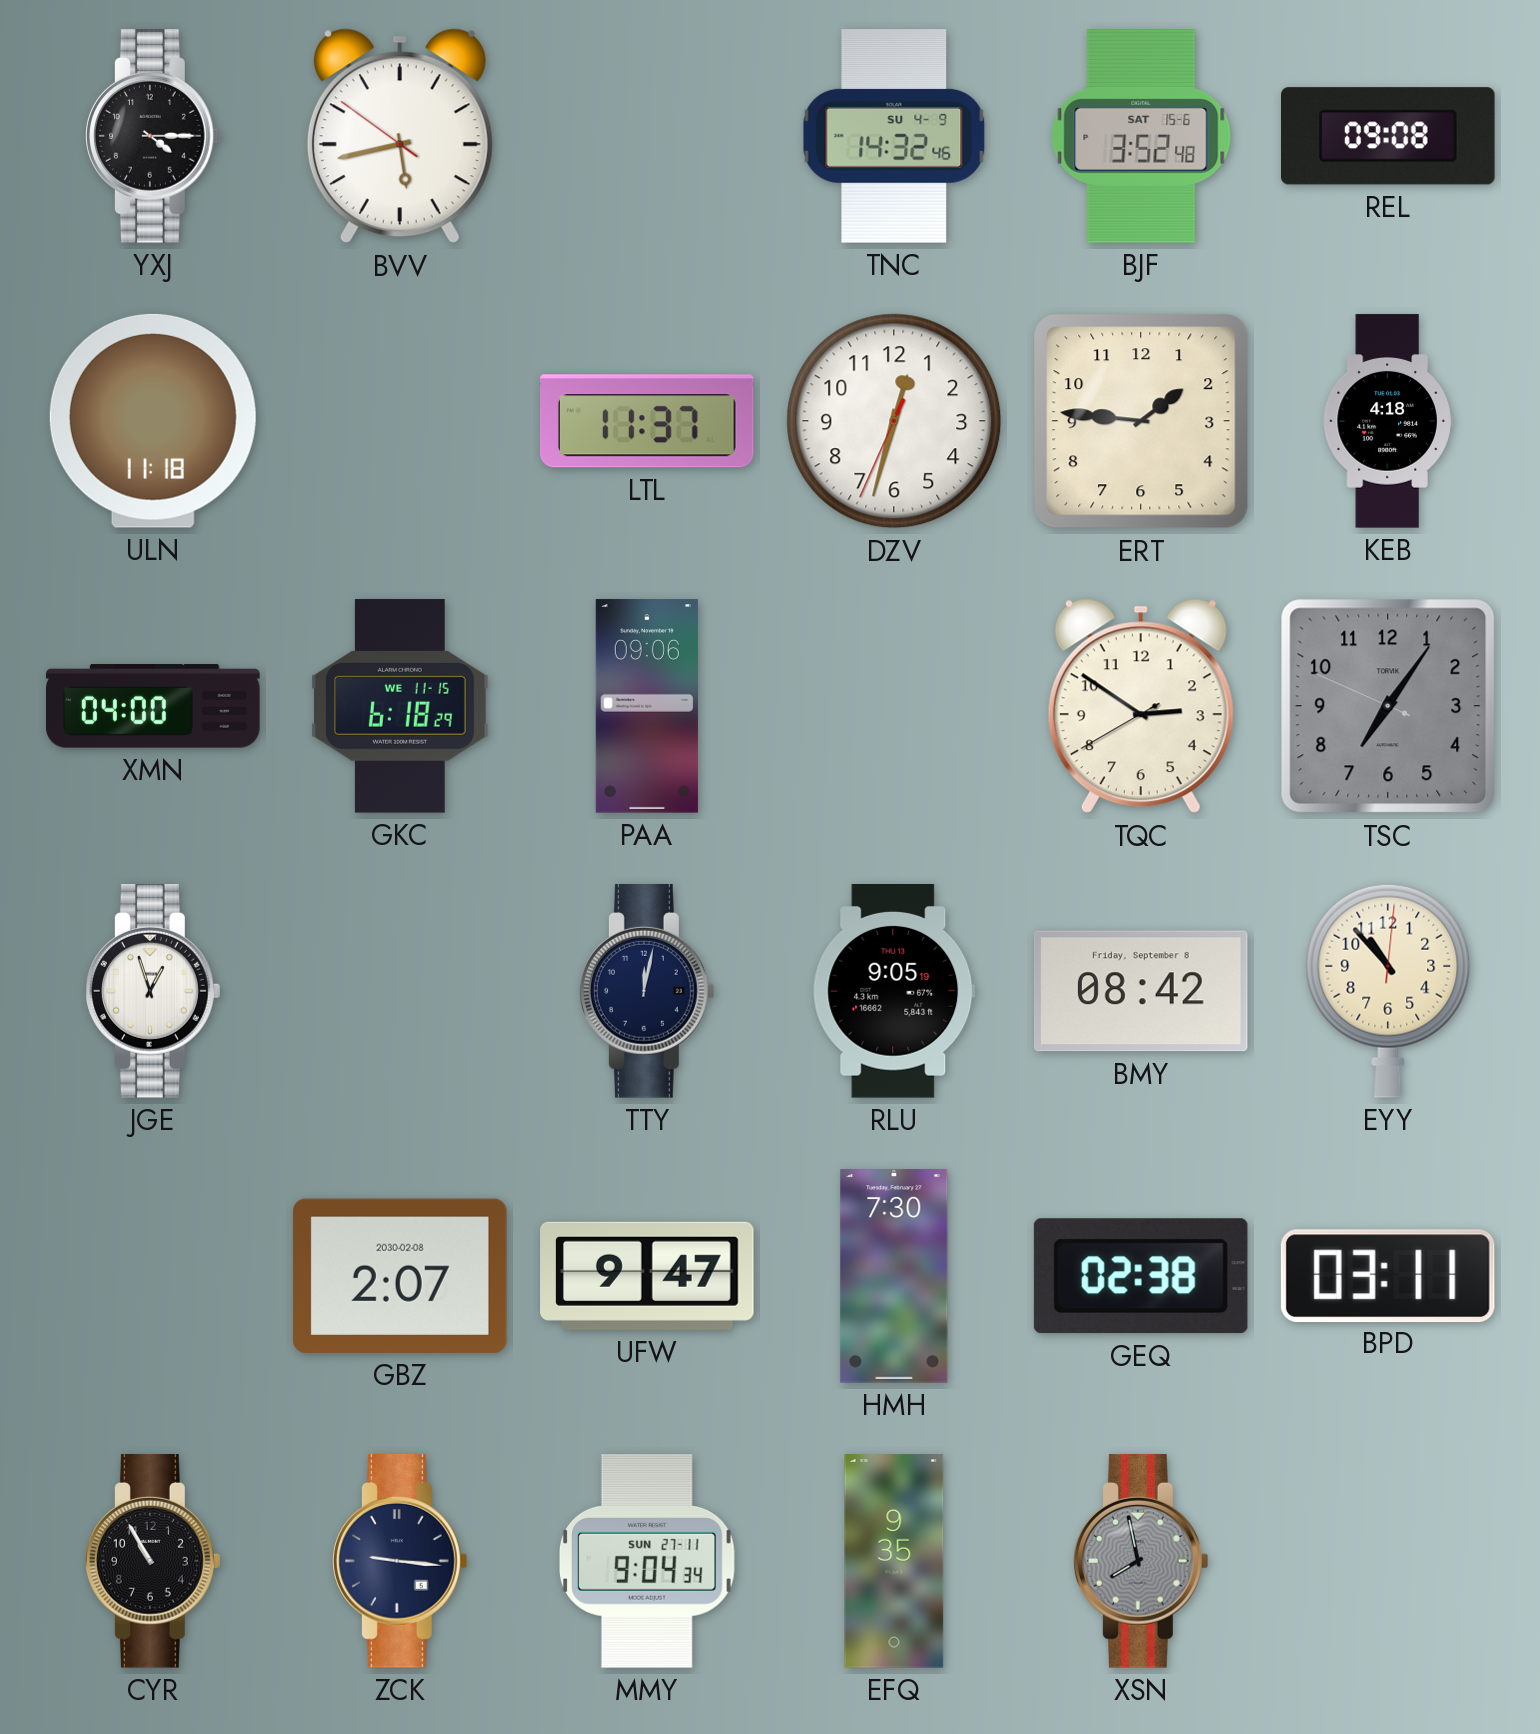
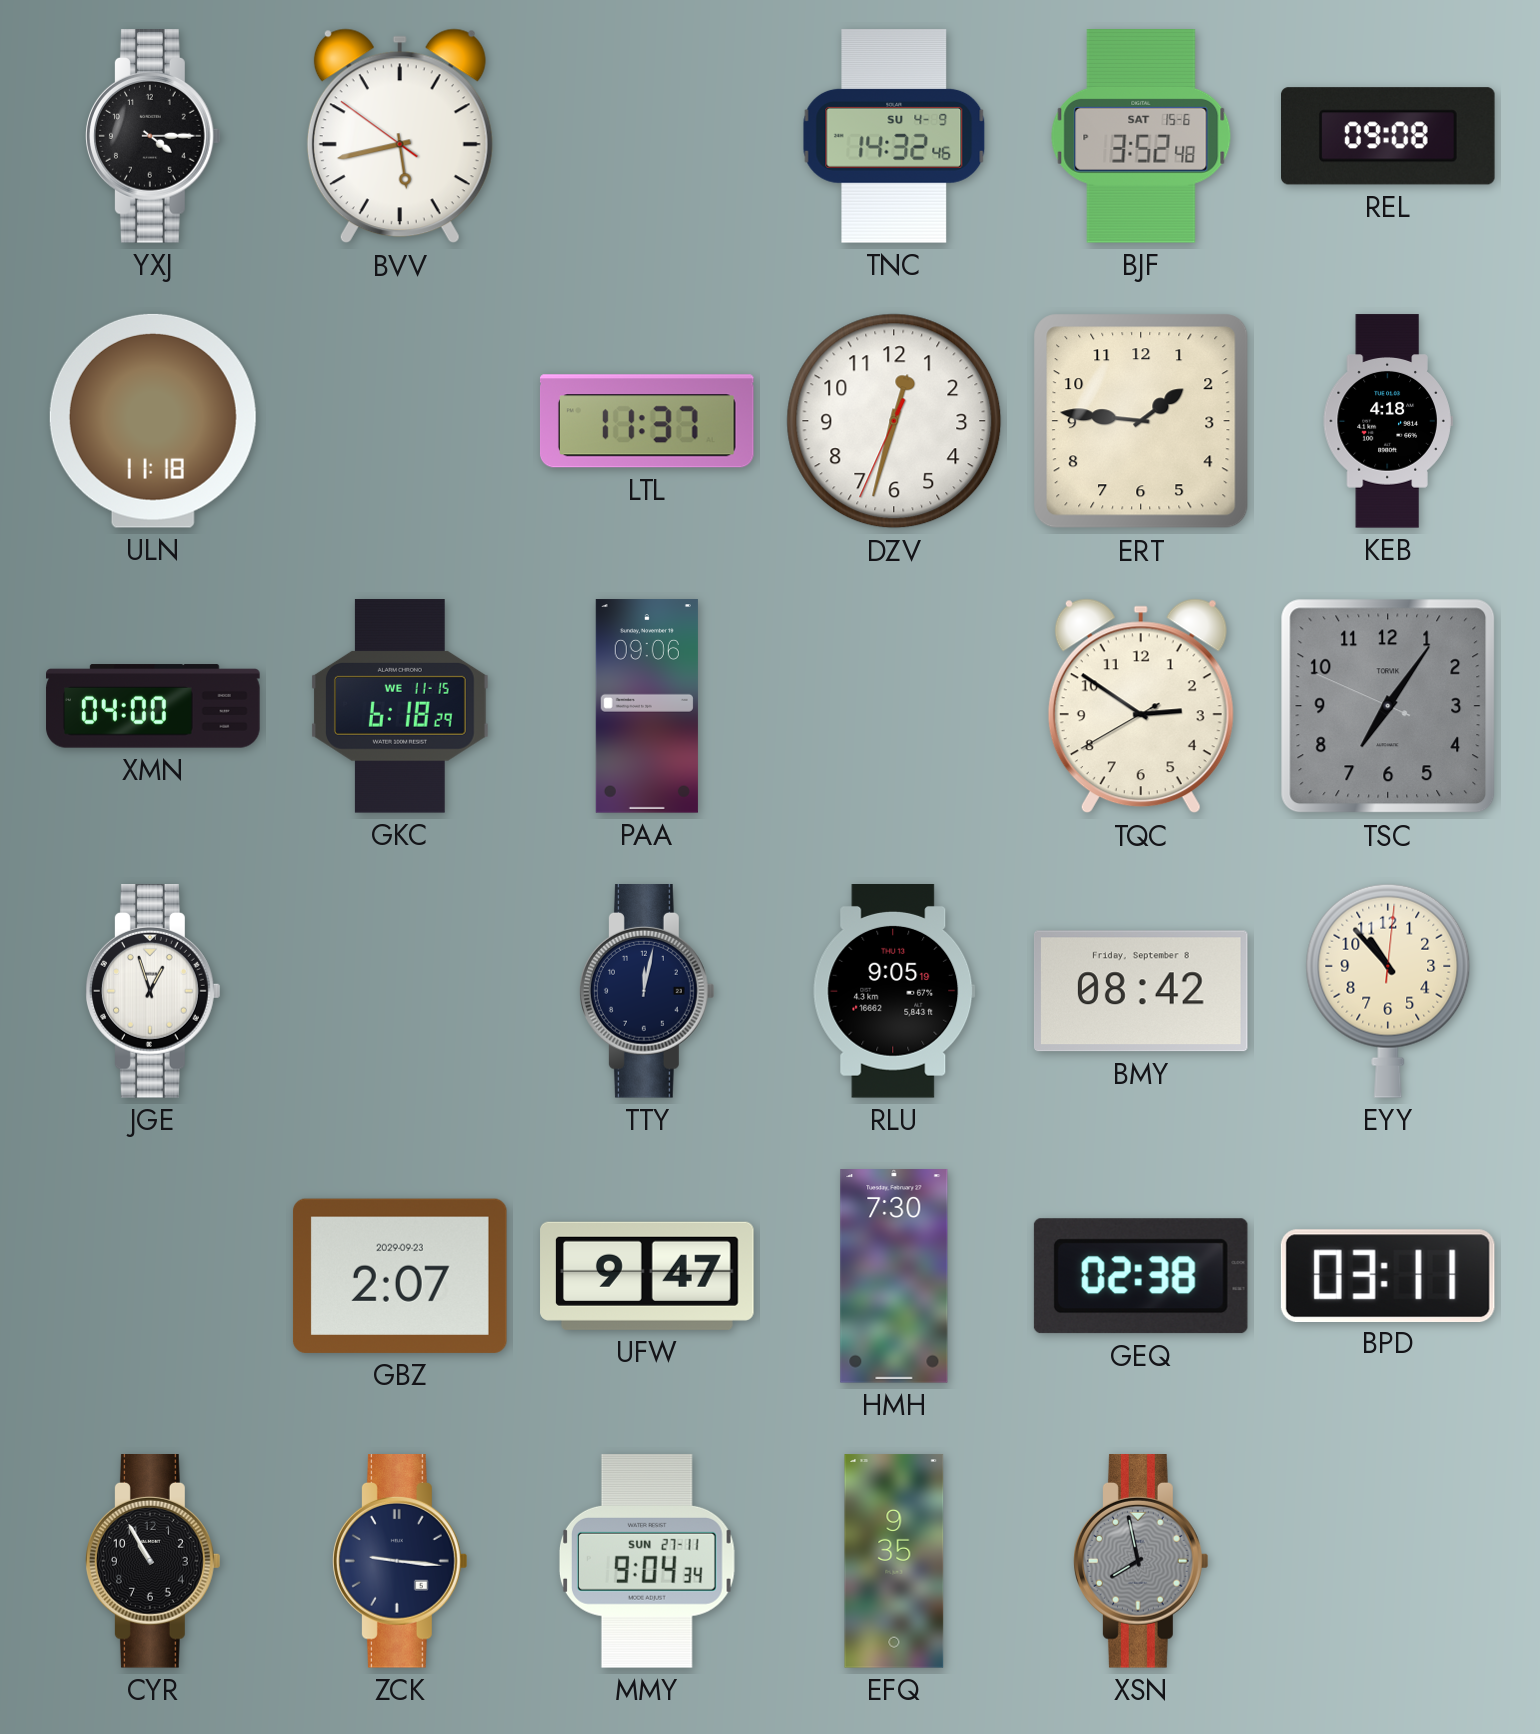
GBZ date: 2030-02-08 -> 2029-09-23
